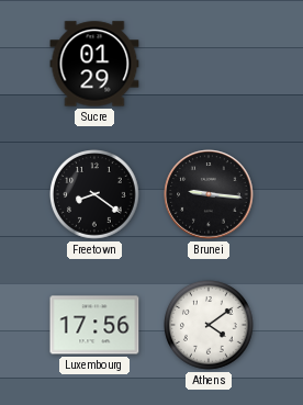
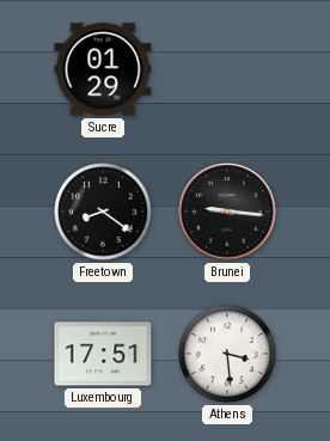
Luxembourg: 17:56 -> 17:51
Athens: 4:09 -> 3:29
